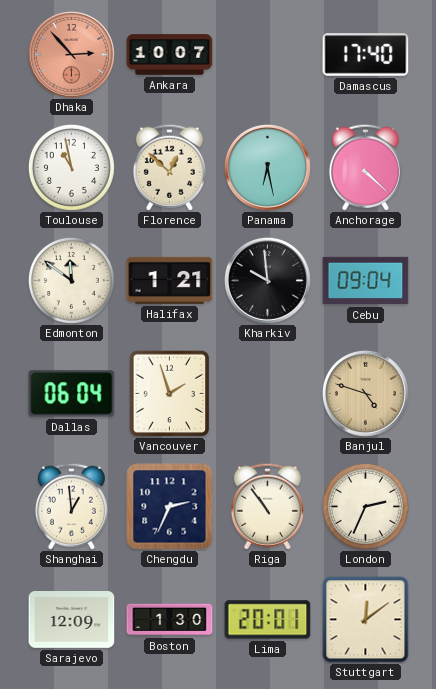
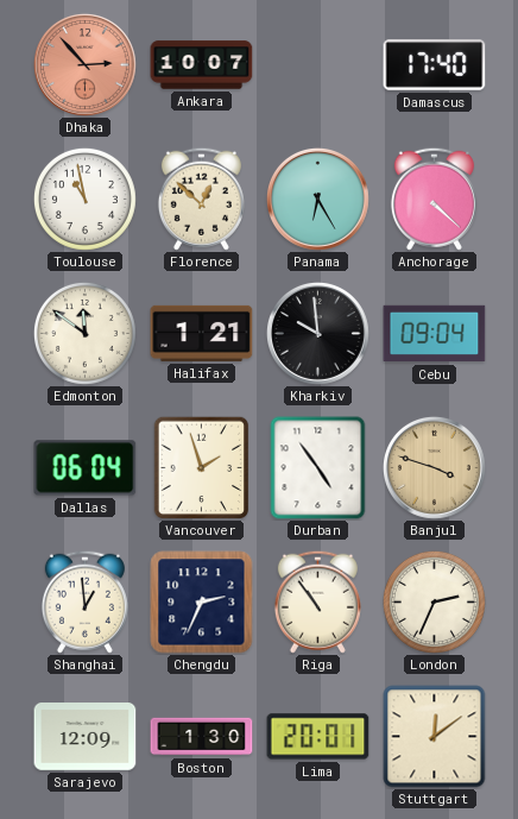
Panama: 6:28 -> 6:25
Durban: none -> 4:54
Banjul: 4:48 -> 3:48
